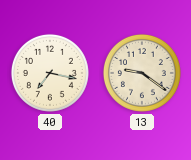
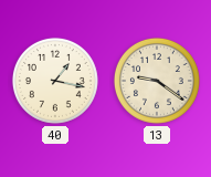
40: 7:17 -> 1:17
